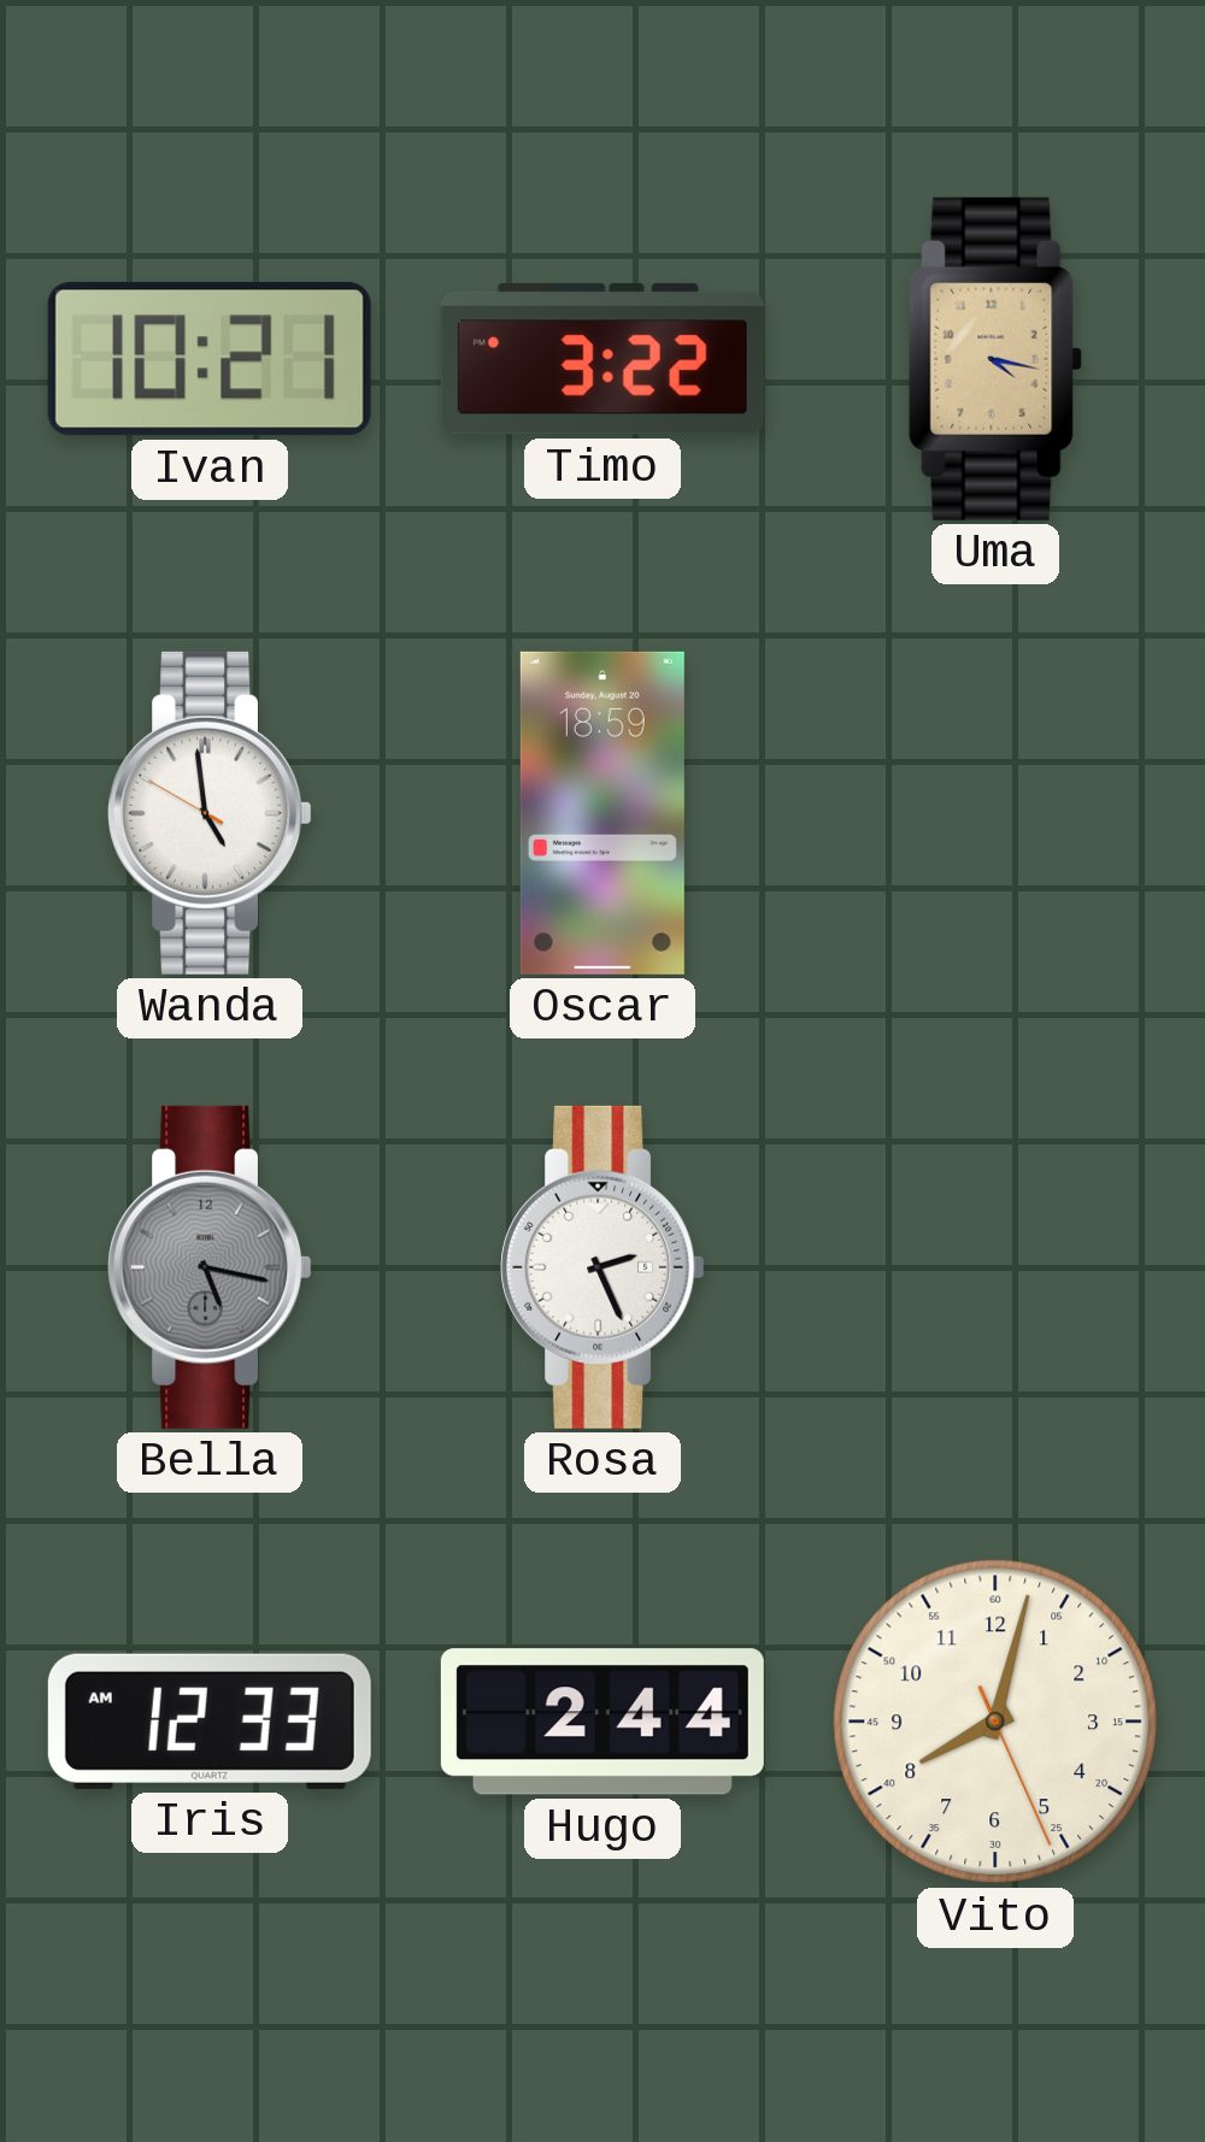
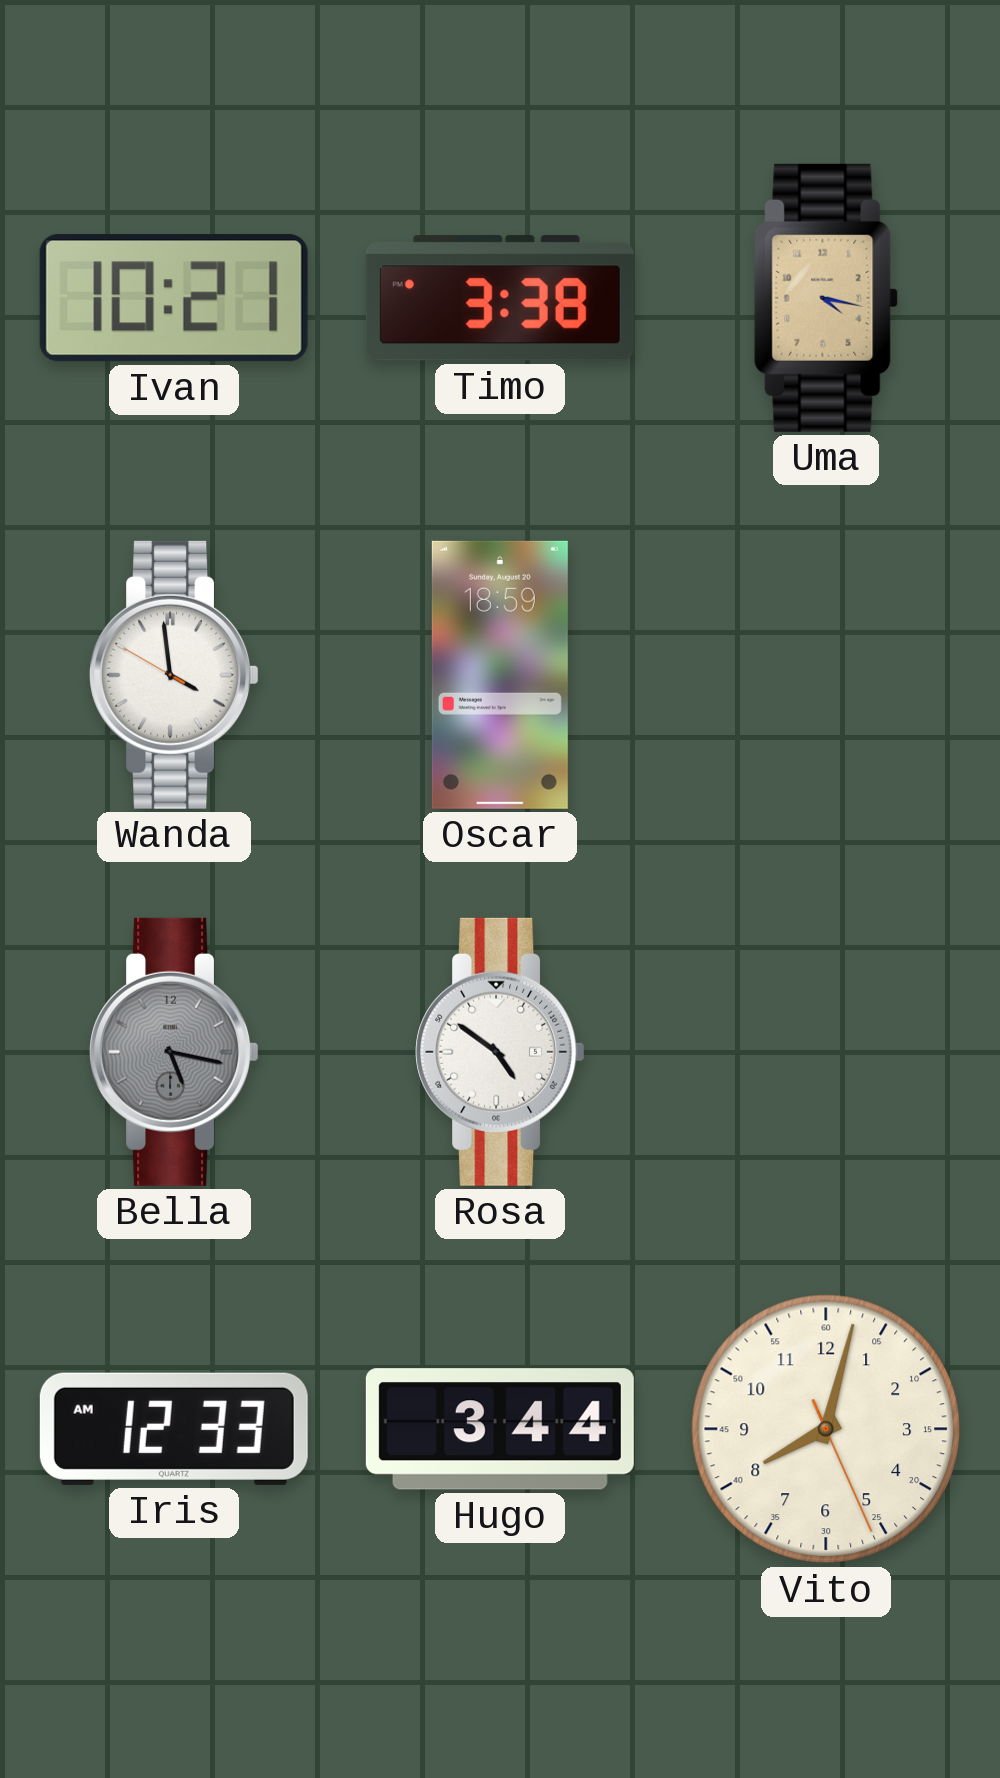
Timo: 3:22 -> 3:38
Wanda: 4:58 -> 3:58
Rosa: 2:26 -> 4:51
Hugo: 2:44 -> 3:44
